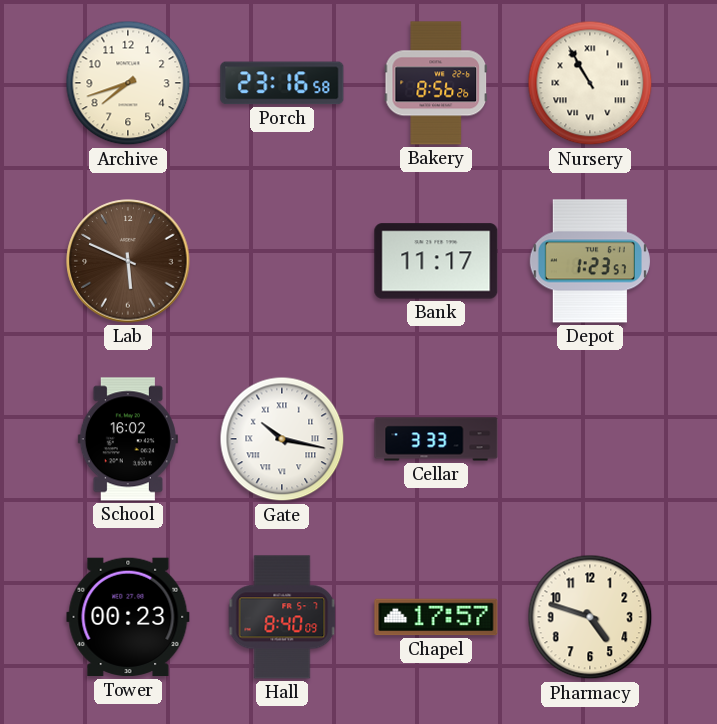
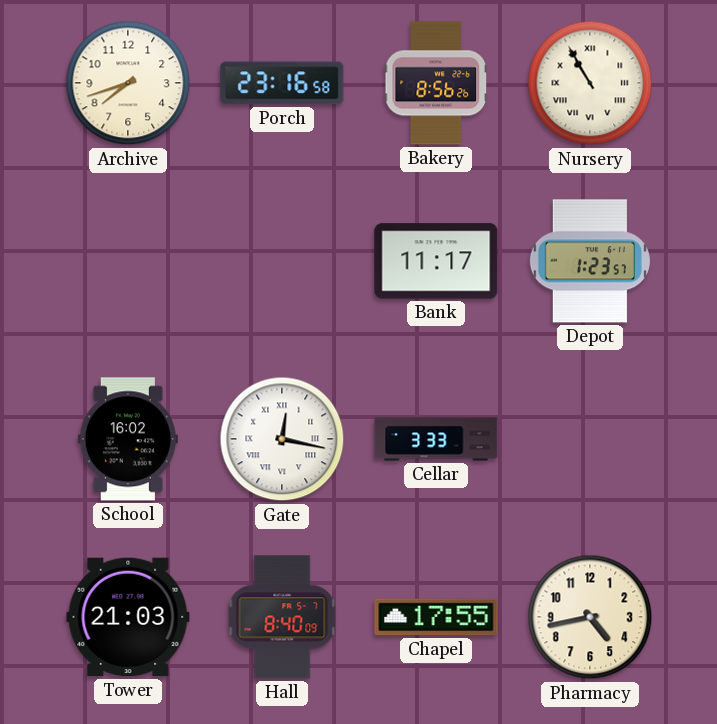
Lab: 5:49 -> none
Gate: 10:17 -> 12:17
Tower: 00:23 -> 21:03
Chapel: 17:57 -> 17:55
Pharmacy: 4:48 -> 4:43
